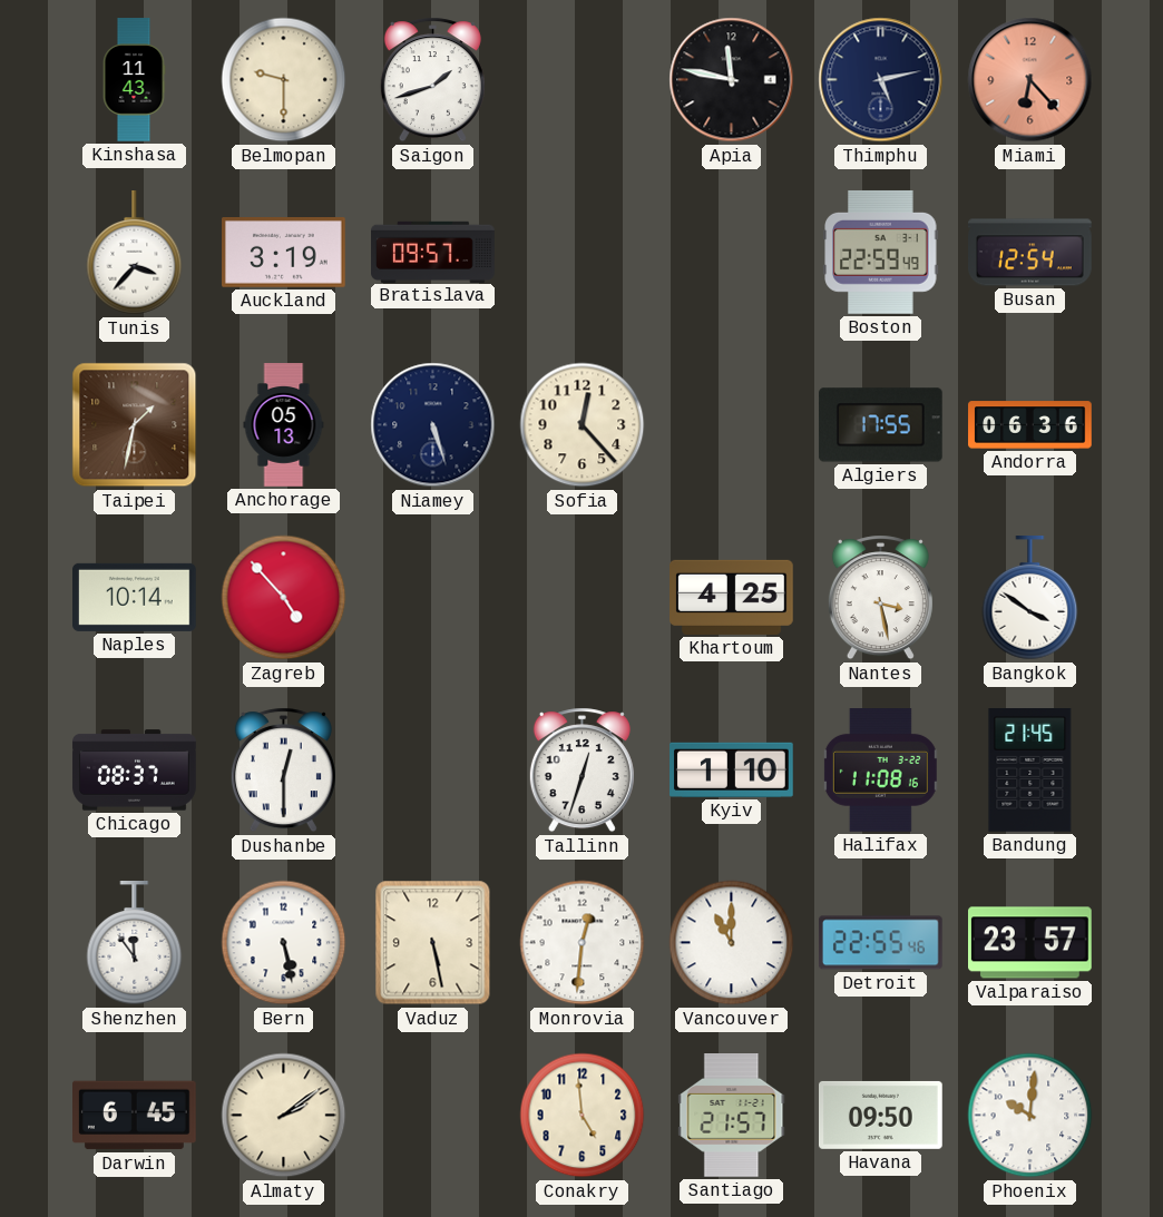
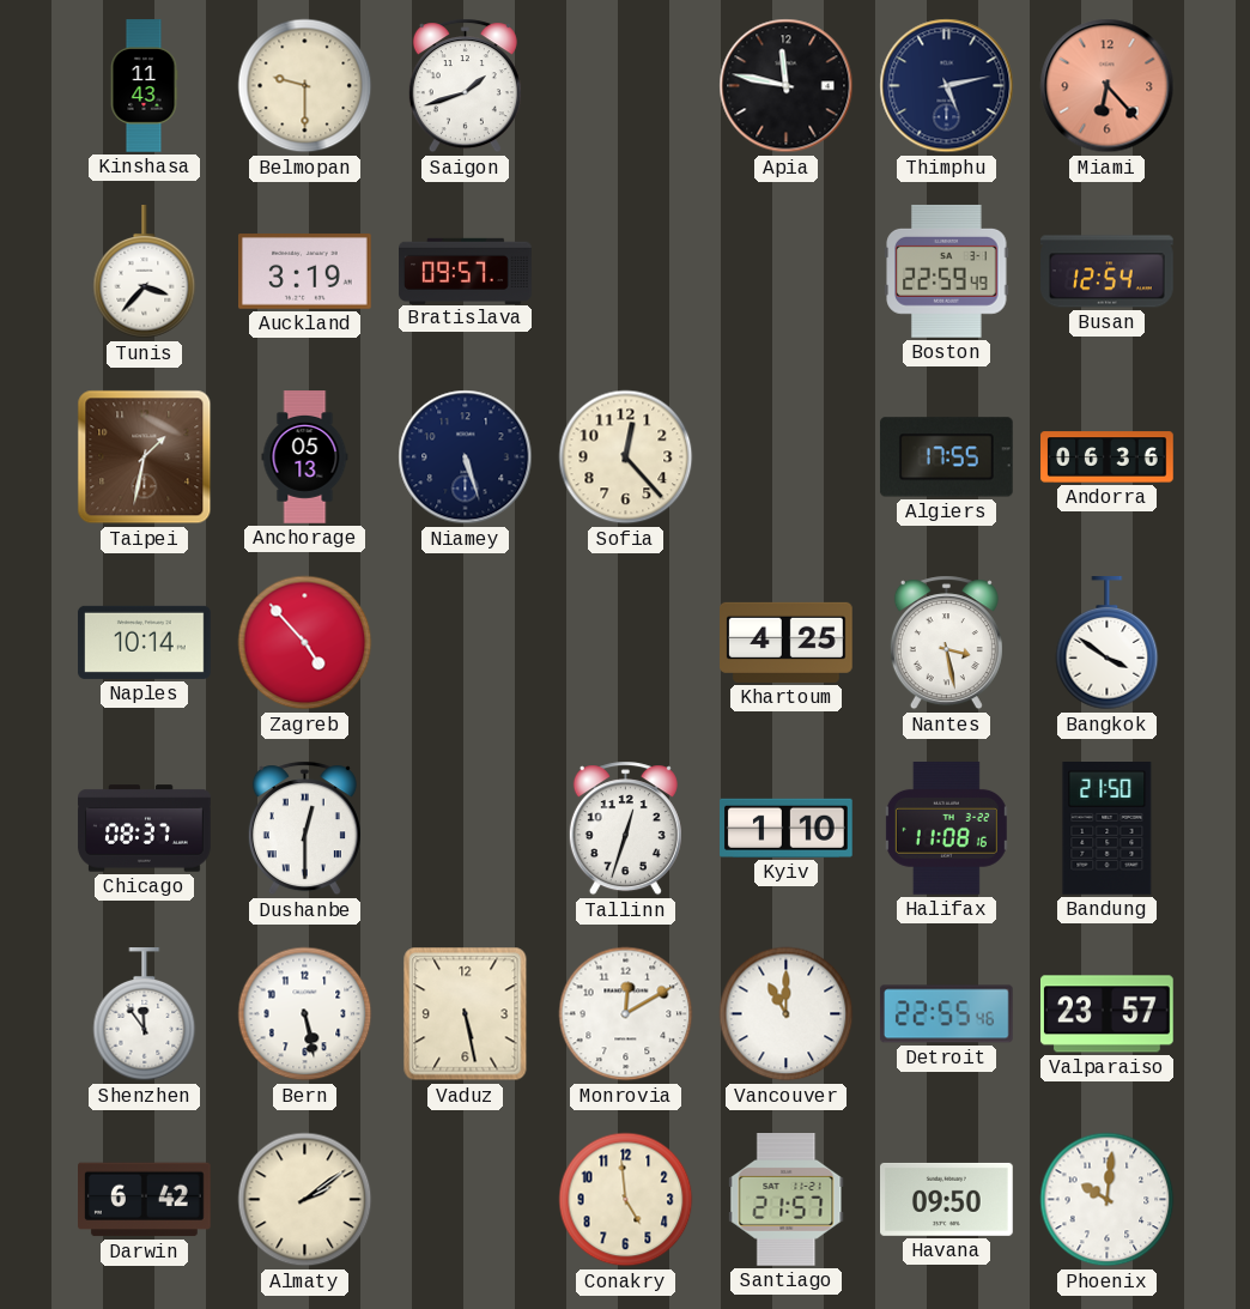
Bandung: 21:45 -> 21:50
Monrovia: 12:31 -> 12:10
Darwin: 6:45 -> 6:42
